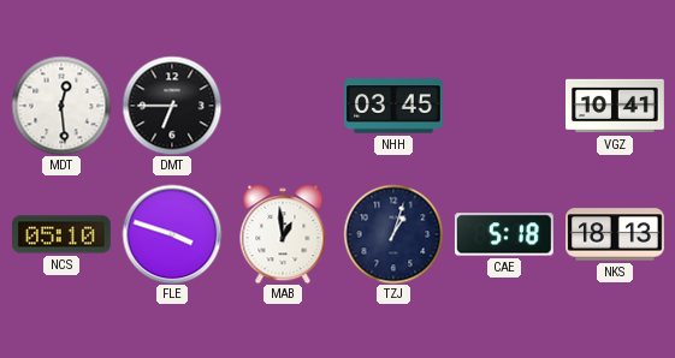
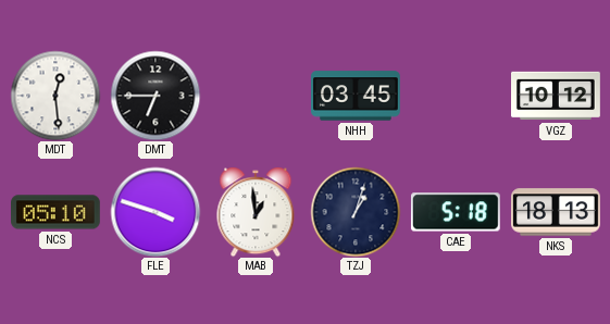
VGZ: 10:41 -> 10:12
